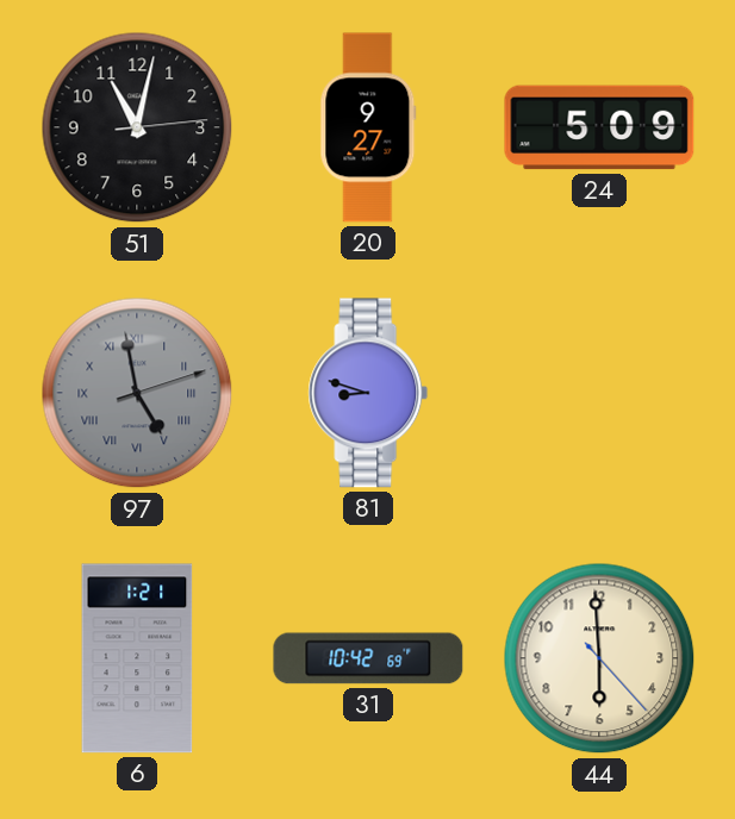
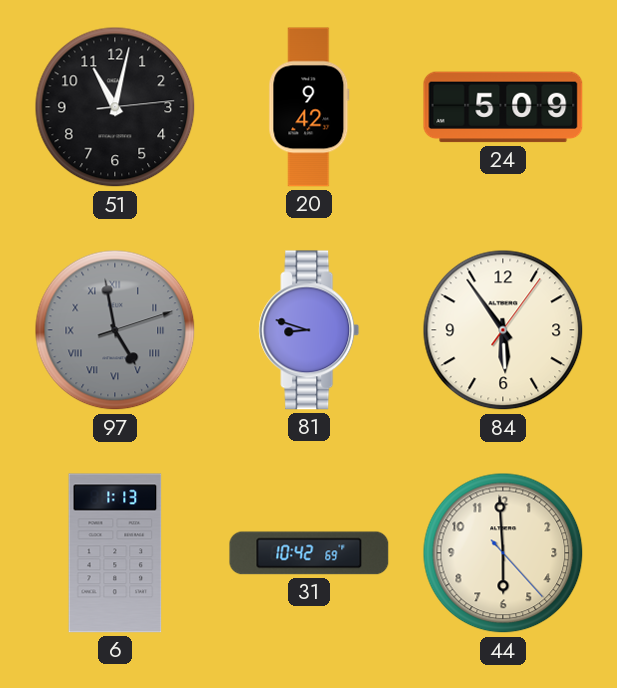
20: 9:27 -> 9:42
84: none -> 5:54
6: 1:21 -> 1:13
